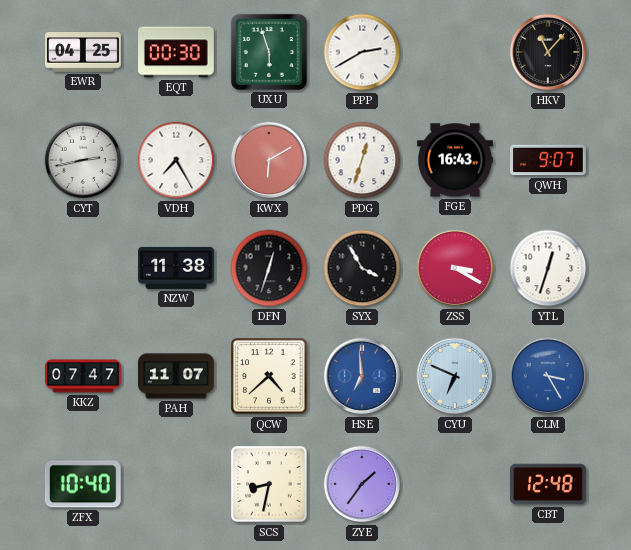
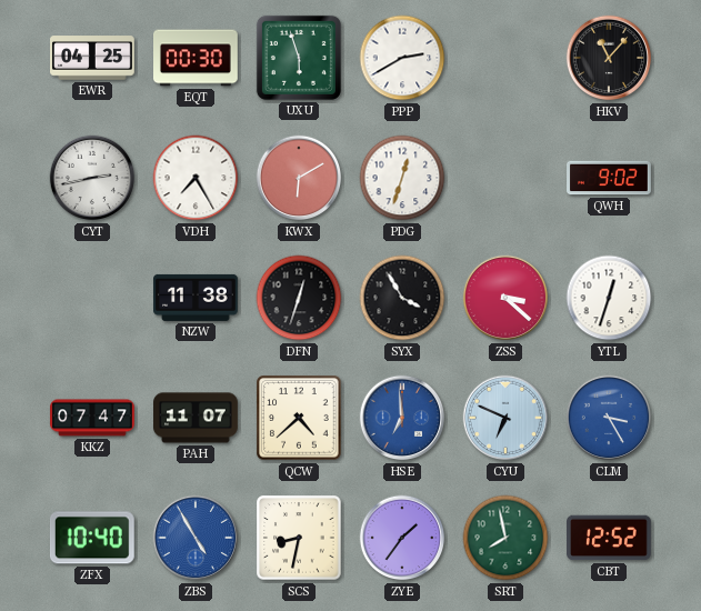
FGE: 16:43 -> none
QWH: 9:07 -> 9:02
ZSS: 3:20 -> 3:22
ZBS: none -> 4:55
SRT: none -> 7:58
CBT: 12:48 -> 12:52
